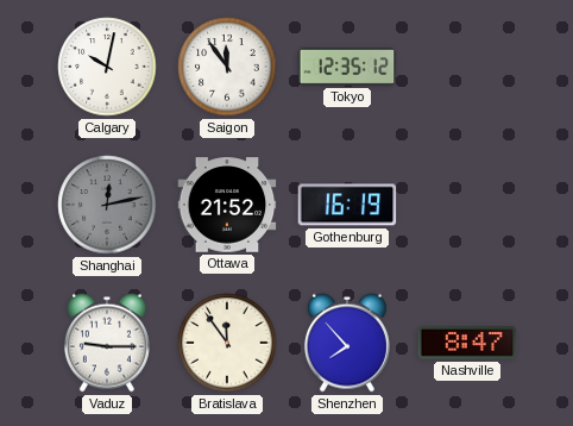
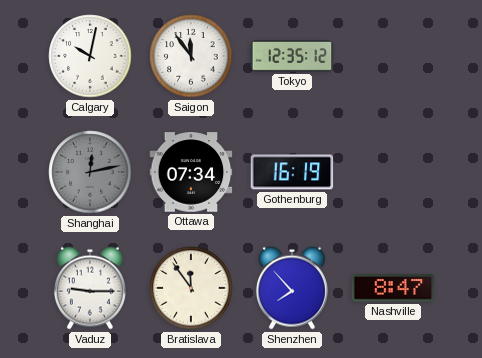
Ottawa: 21:52 -> 07:34
